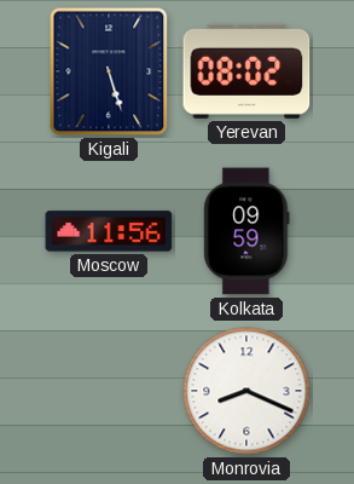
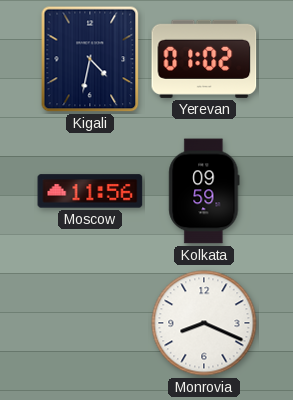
Kigali: 5:27 -> 4:32
Yerevan: 08:02 -> 01:02
